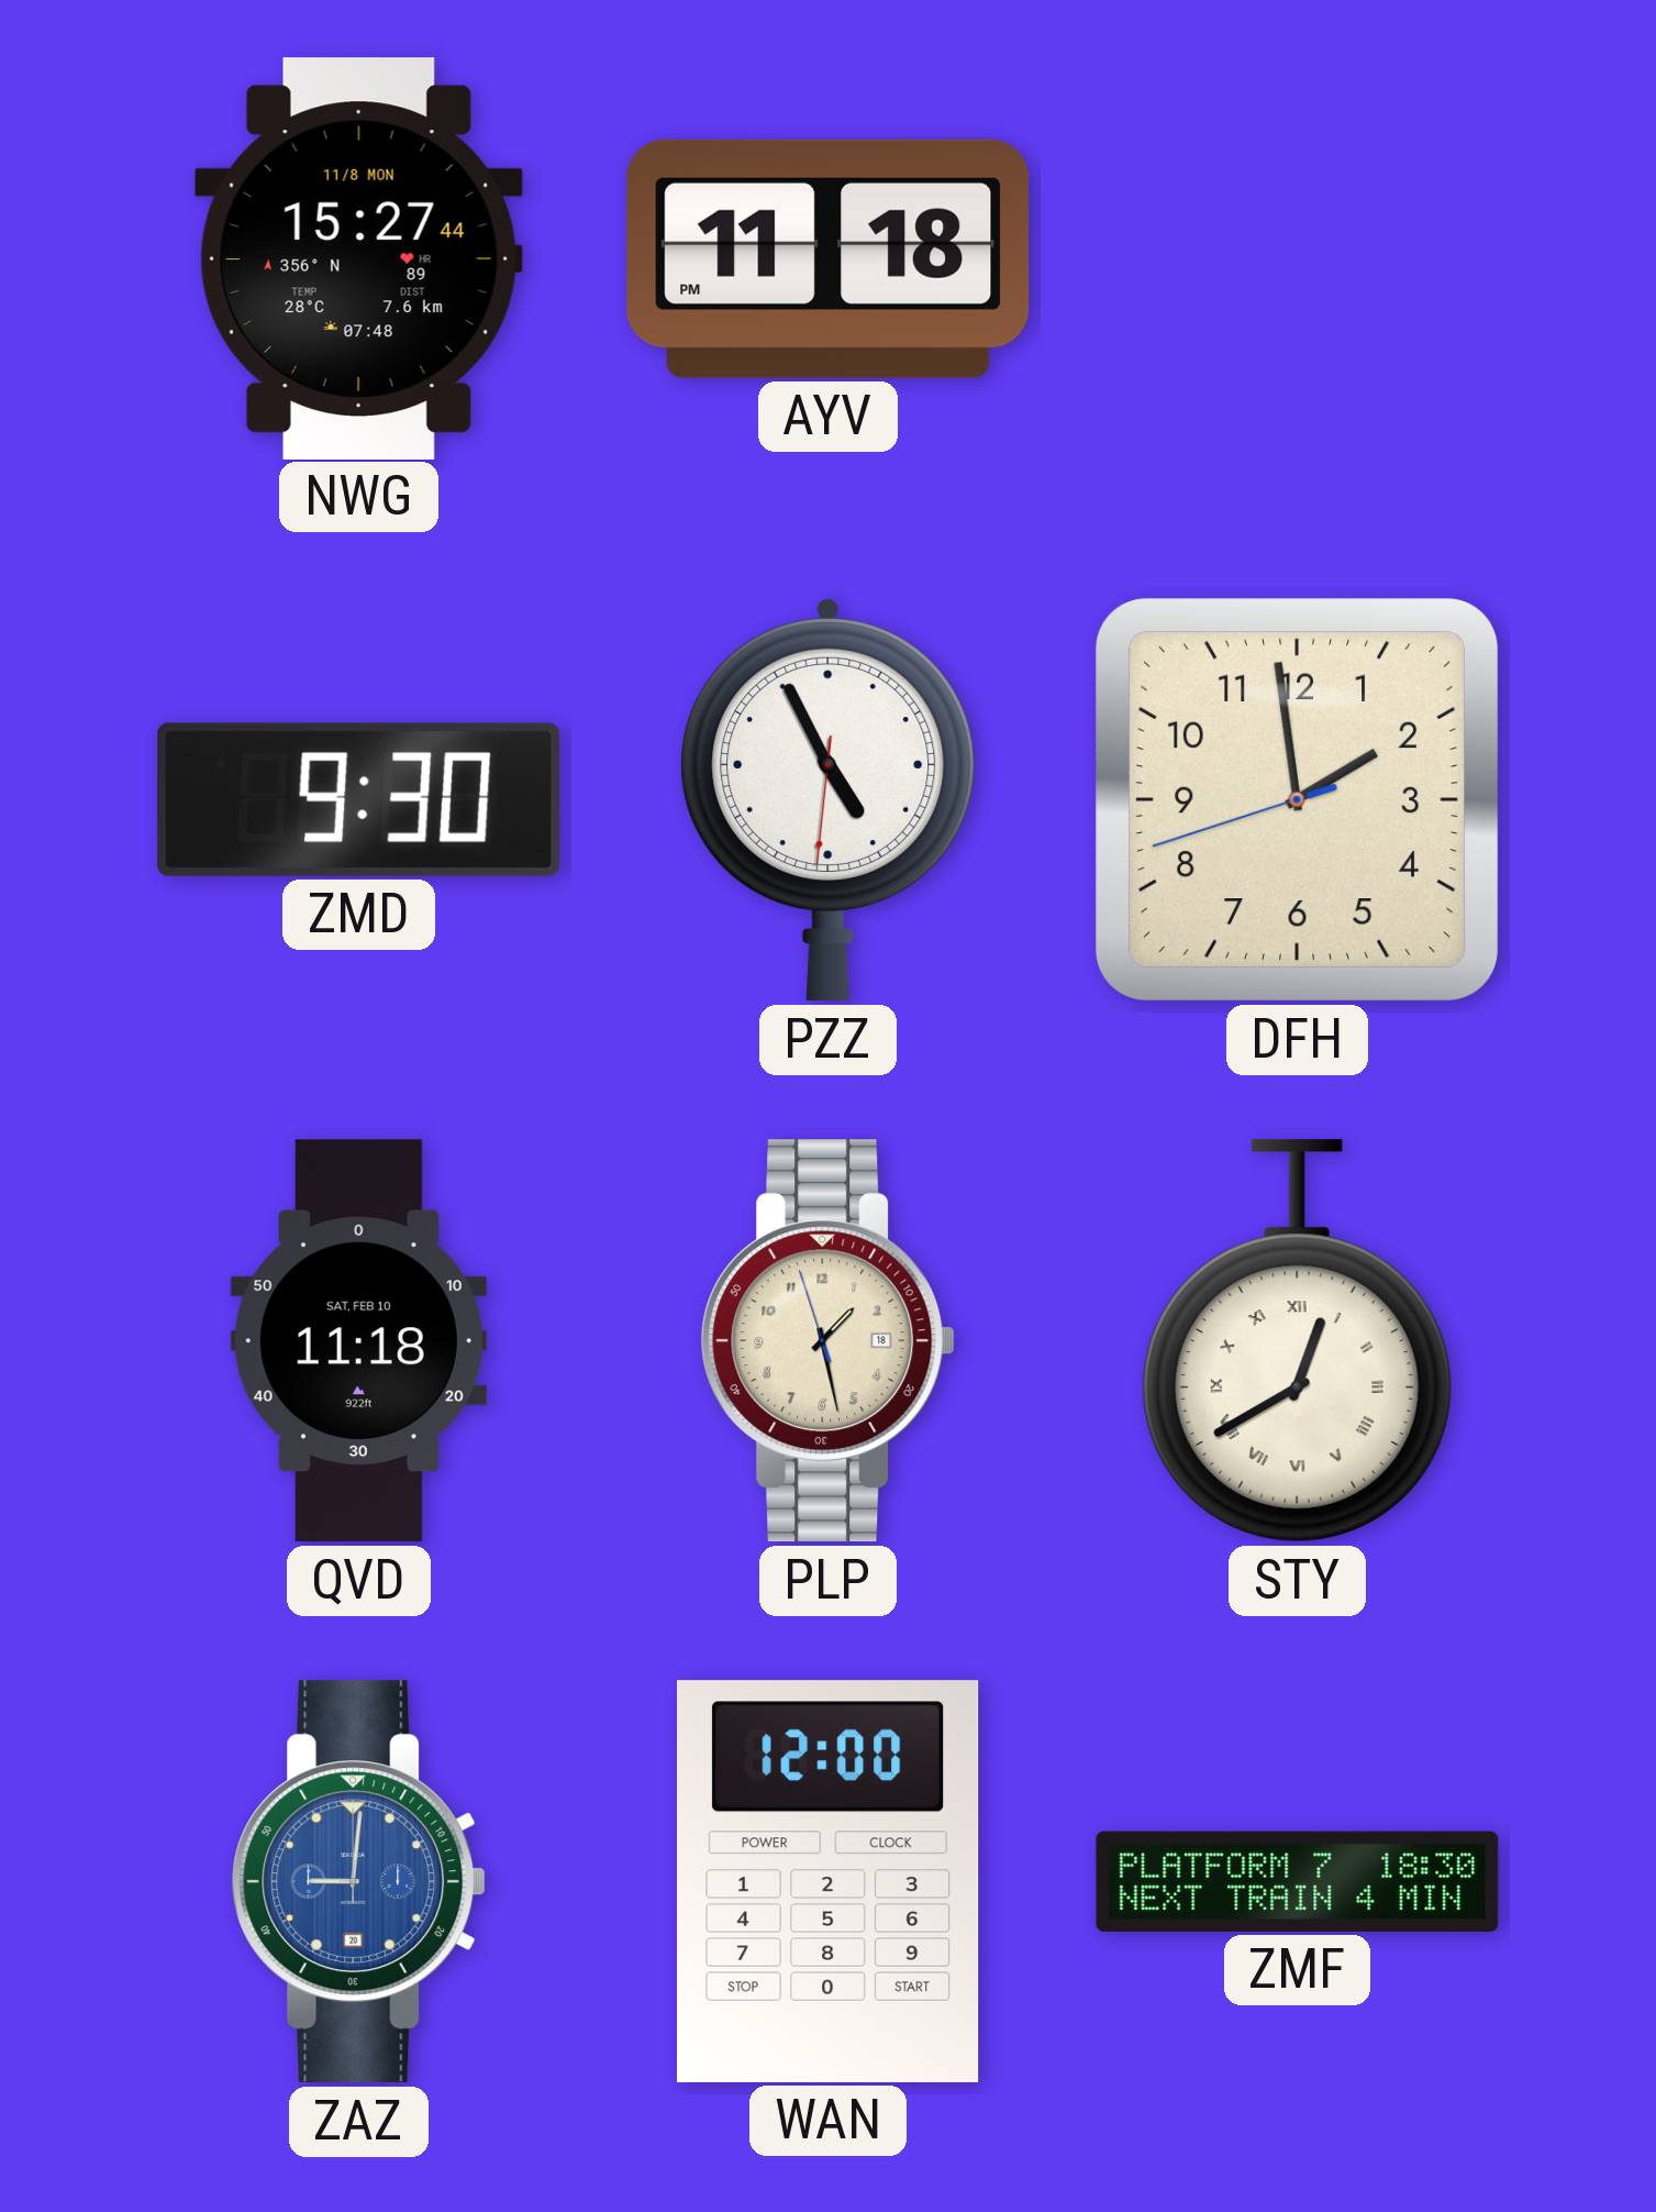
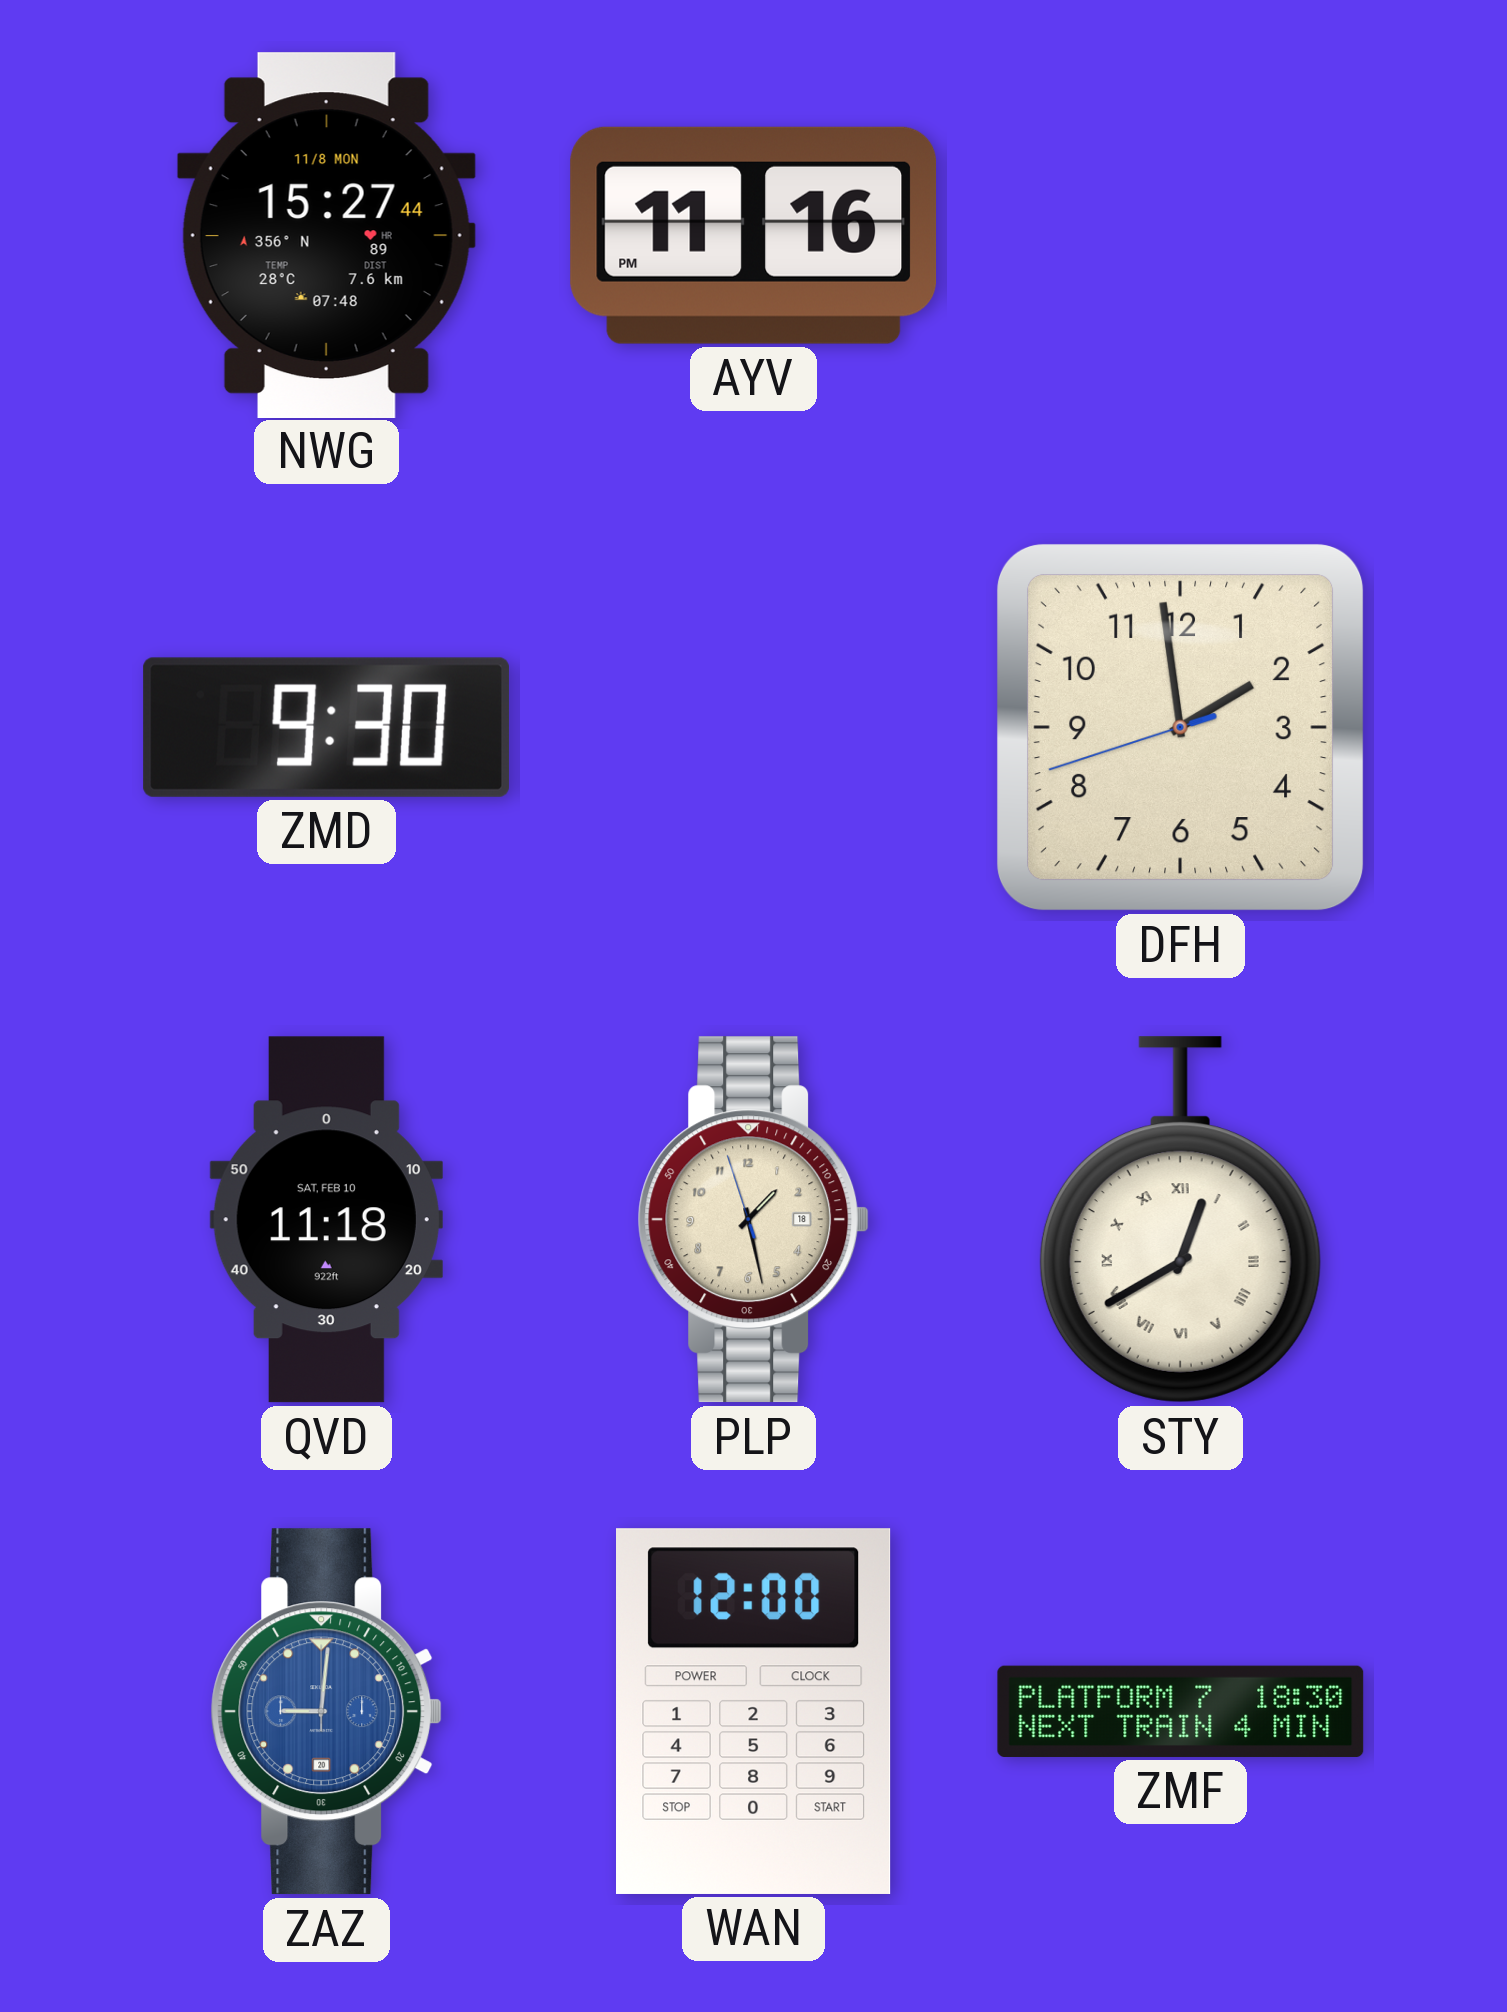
AYV: 11:18 -> 11:16
PZZ: 4:55 -> none
